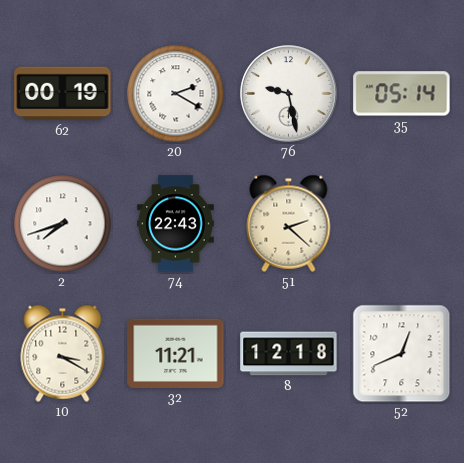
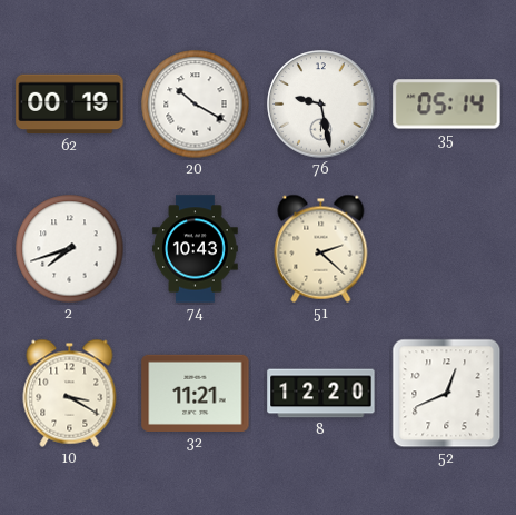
20: 2:20 -> 10:20
74: 22:43 -> 10:43
8: 12:18 -> 12:20
